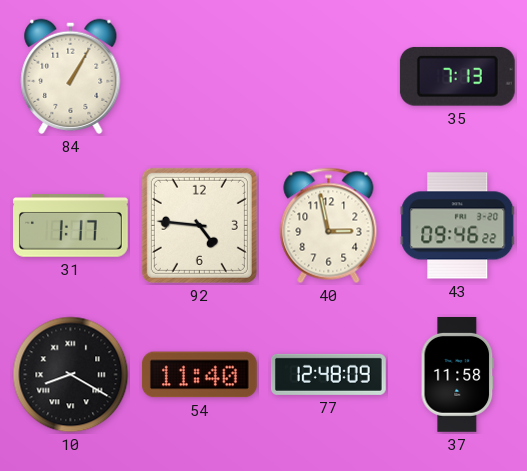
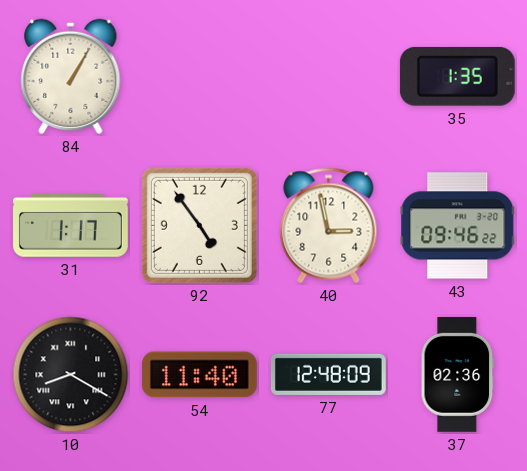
35: 7:13 -> 1:35
92: 4:46 -> 4:54
37: 11:58 -> 02:36
